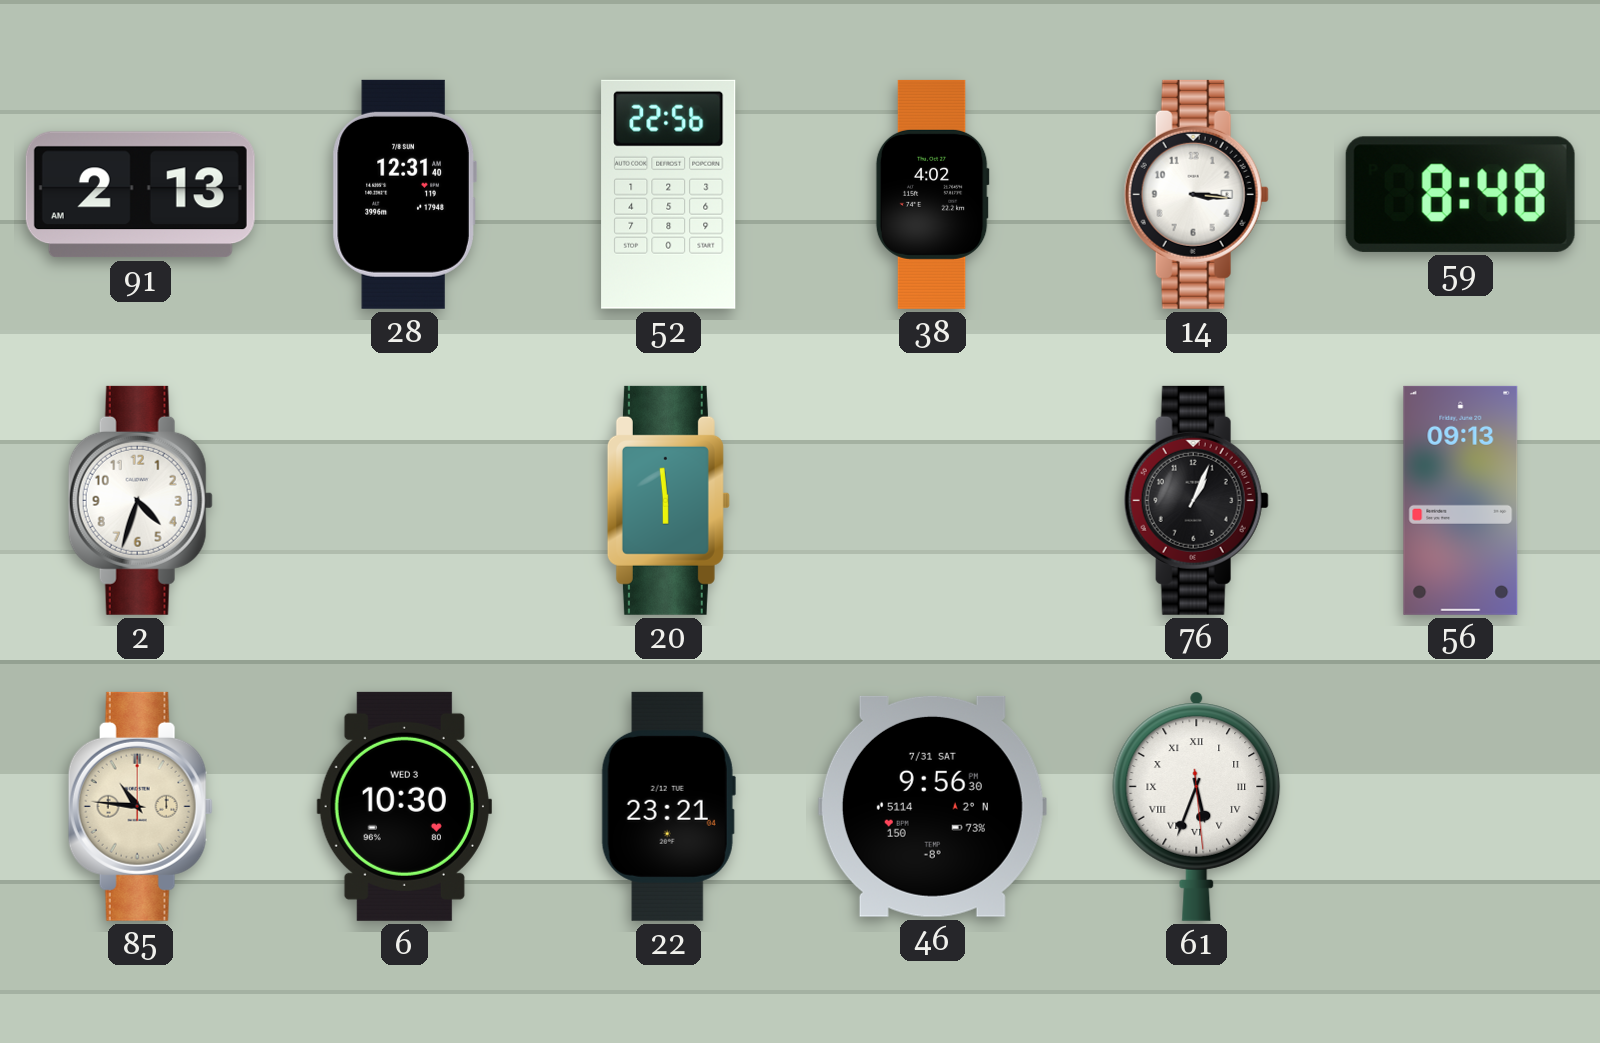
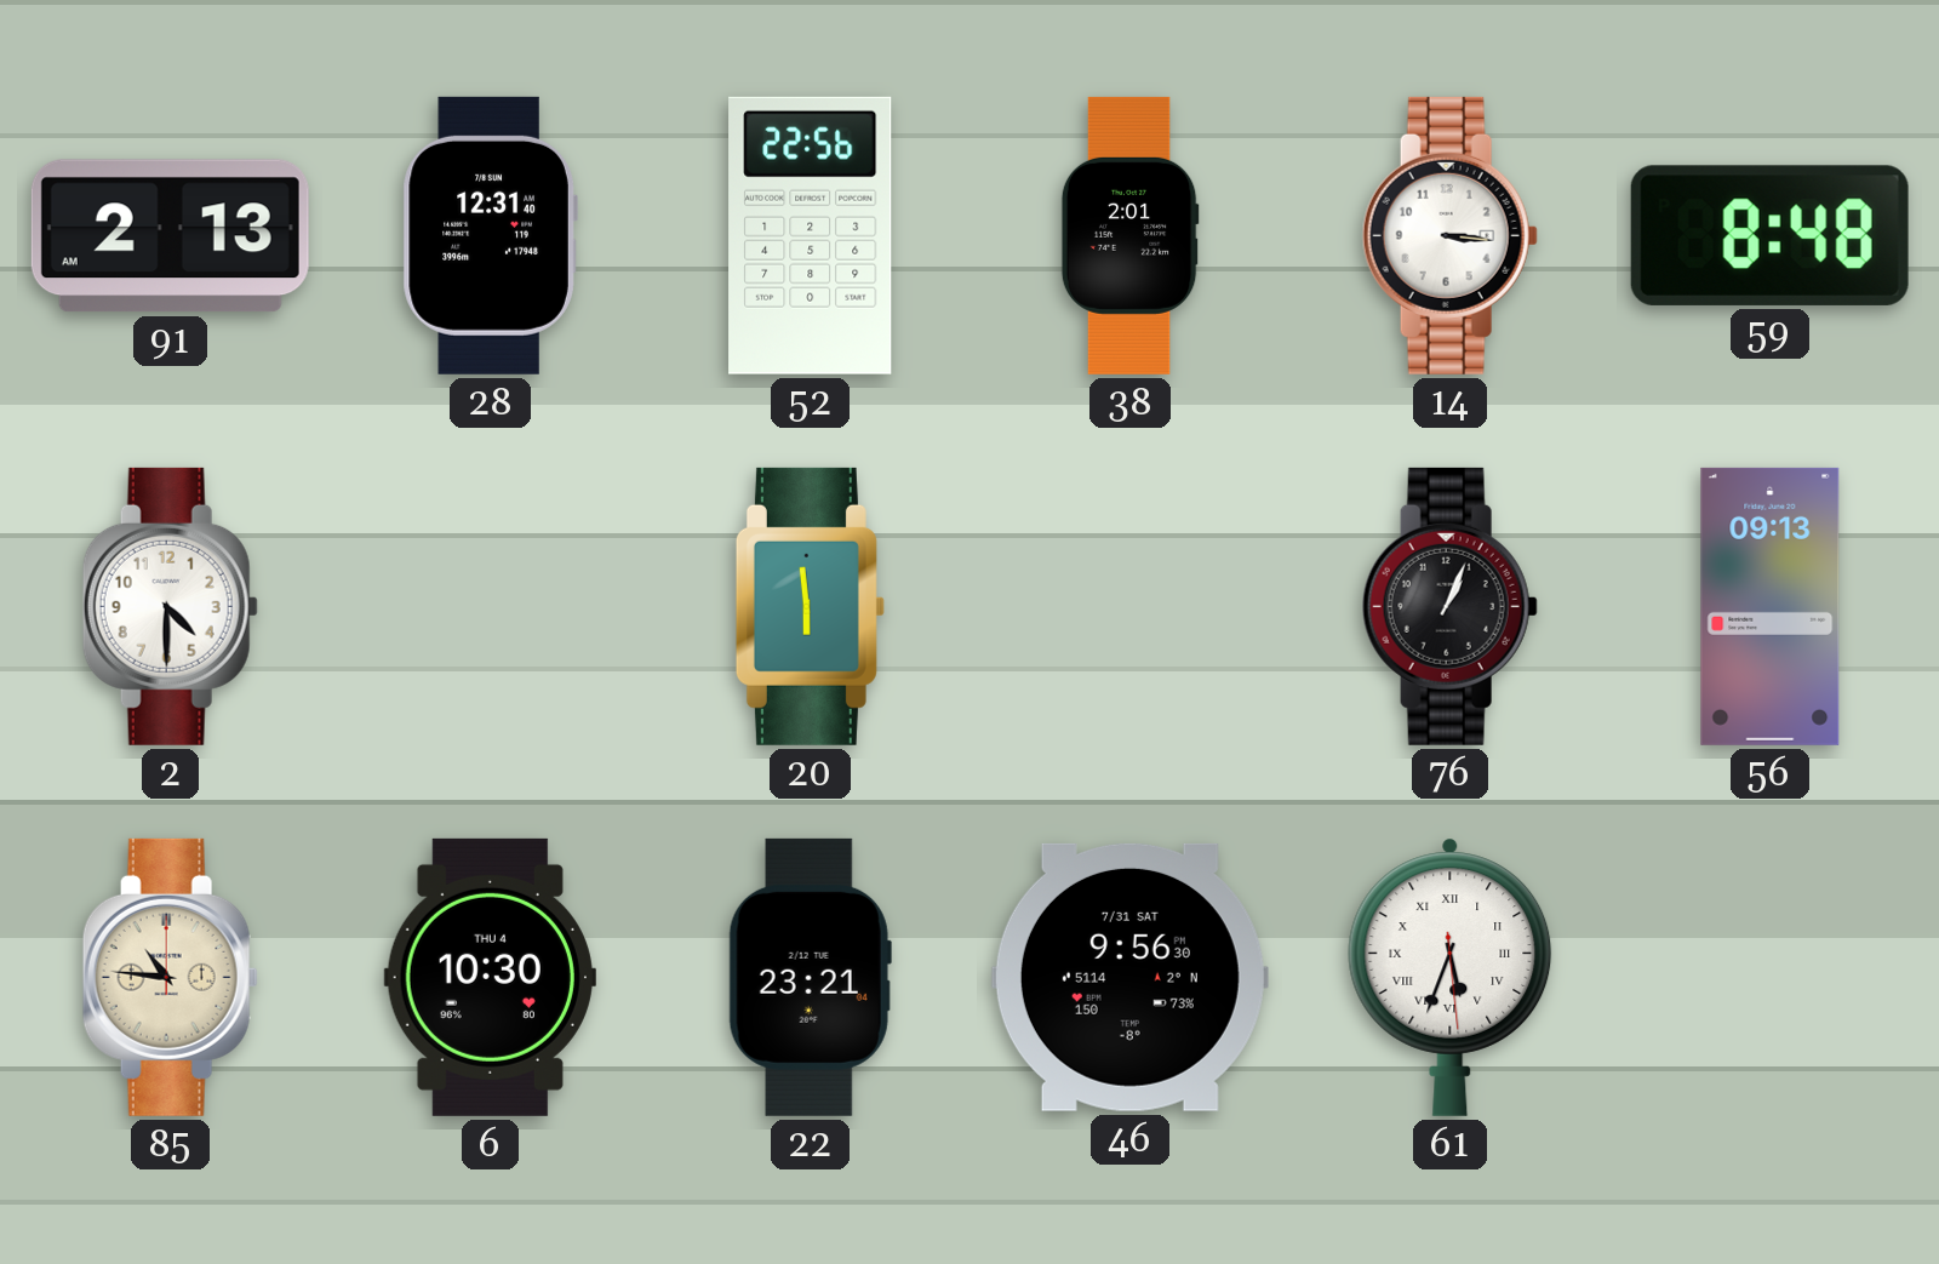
38: 4:02 -> 2:01
2: 4:33 -> 4:30
6 date: WED 3 -> THU 4
